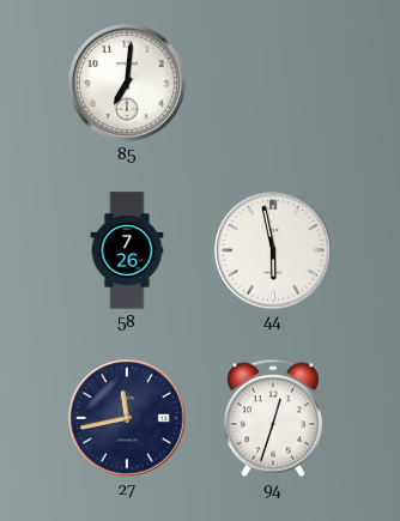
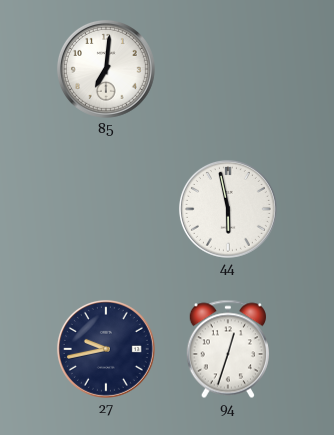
58: 7:26 -> none
27: 11:43 -> 9:43
